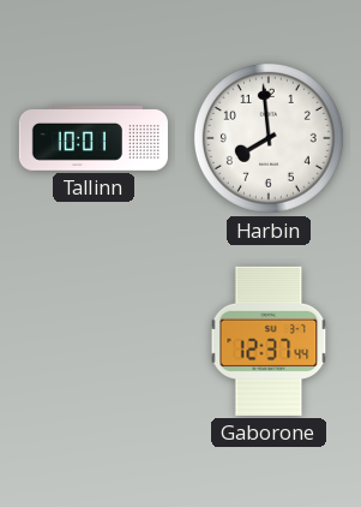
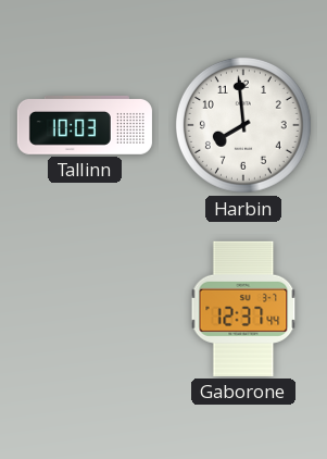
Tallinn: 10:01 -> 10:03
